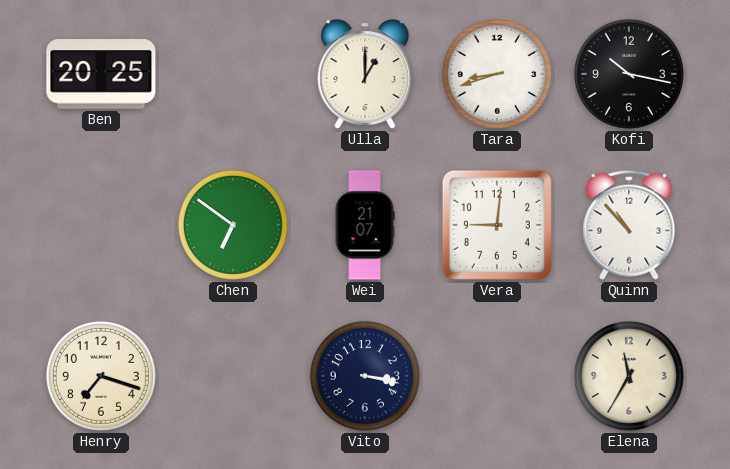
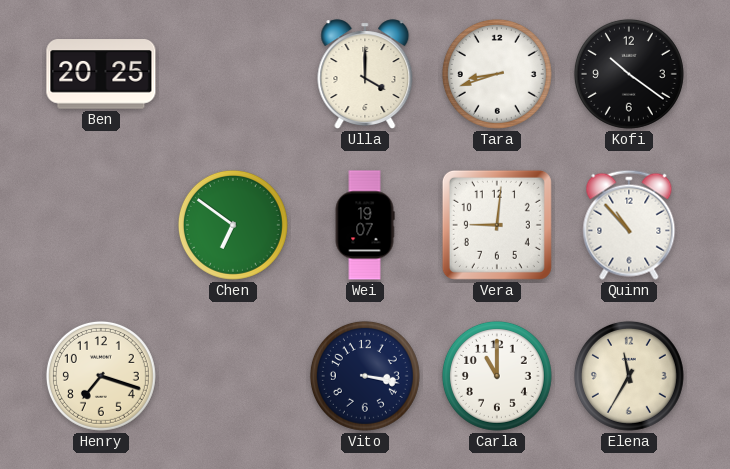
Ulla: 1:00 -> 4:00
Kofi: 10:17 -> 10:21
Wei: 21:07 -> 19:07
Carla: none -> 11:00
